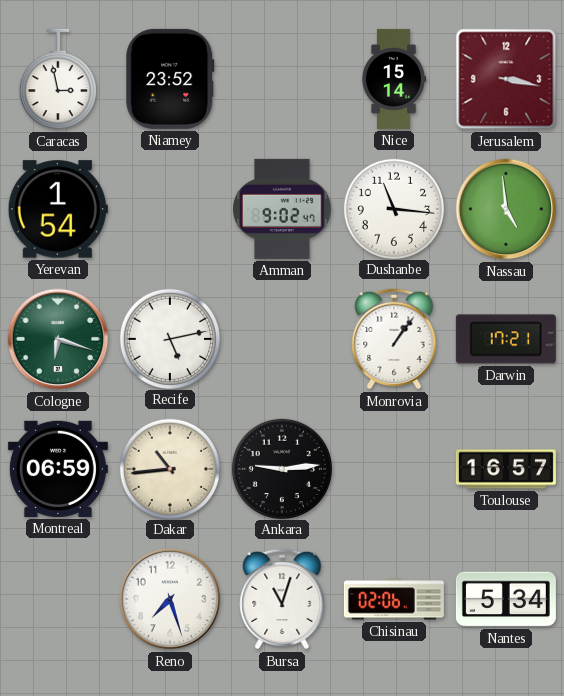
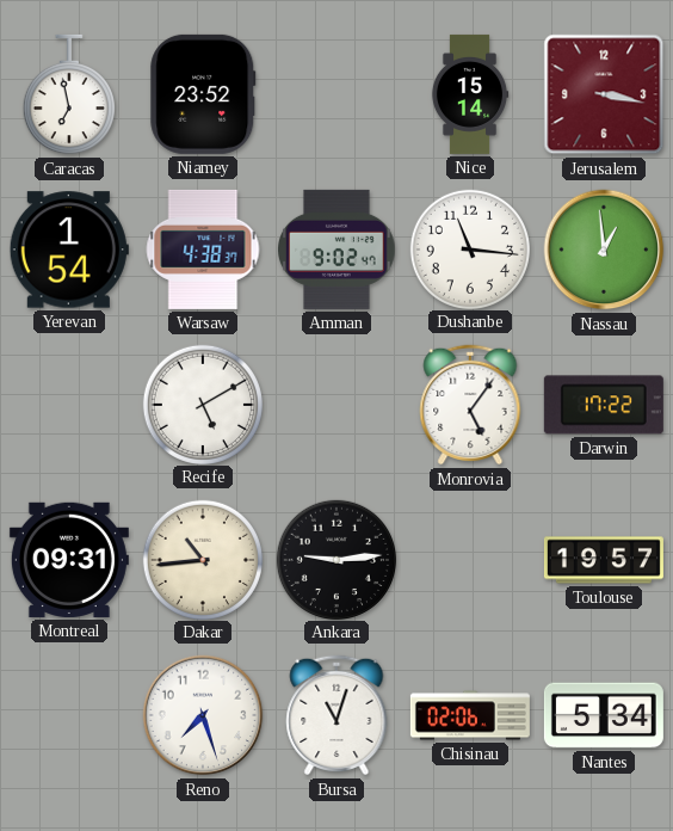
Caracas: 2:58 -> 6:58
Warsaw: none -> 4:38
Nassau: 4:59 -> 12:59
Cologne: 6:18 -> none
Recife: 5:13 -> 5:10
Monrovia: 1:06 -> 5:06
Darwin: 17:21 -> 17:22
Montreal: 06:59 -> 09:31
Toulouse: 16:57 -> 19:57
